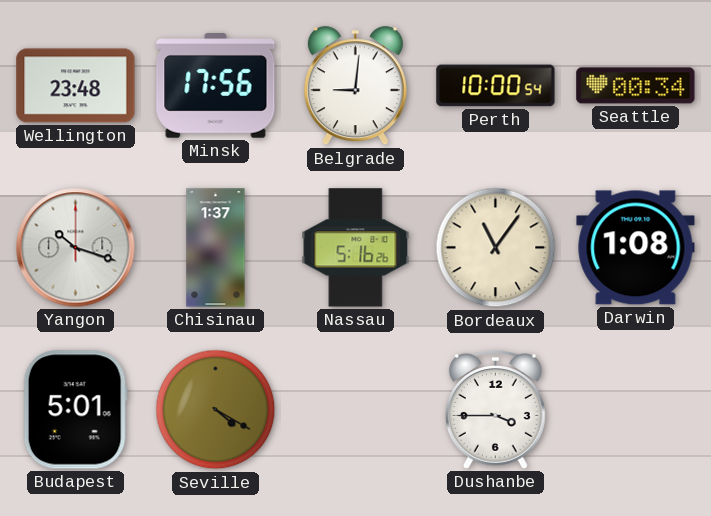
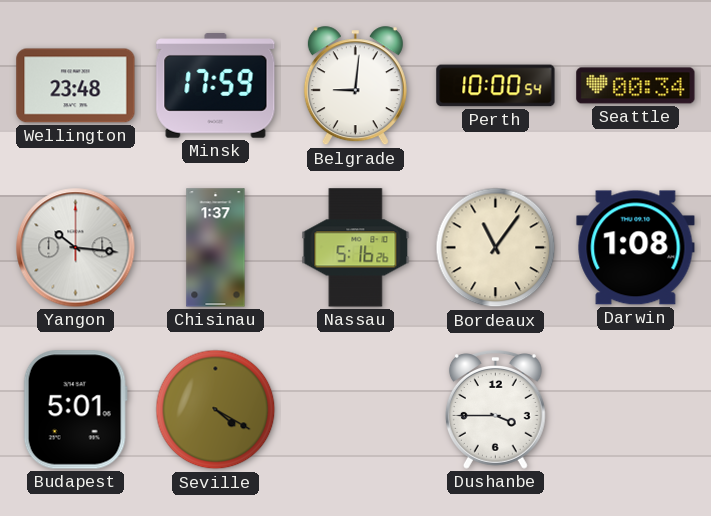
Minsk: 17:56 -> 17:59
Yangon: 10:18 -> 10:16
